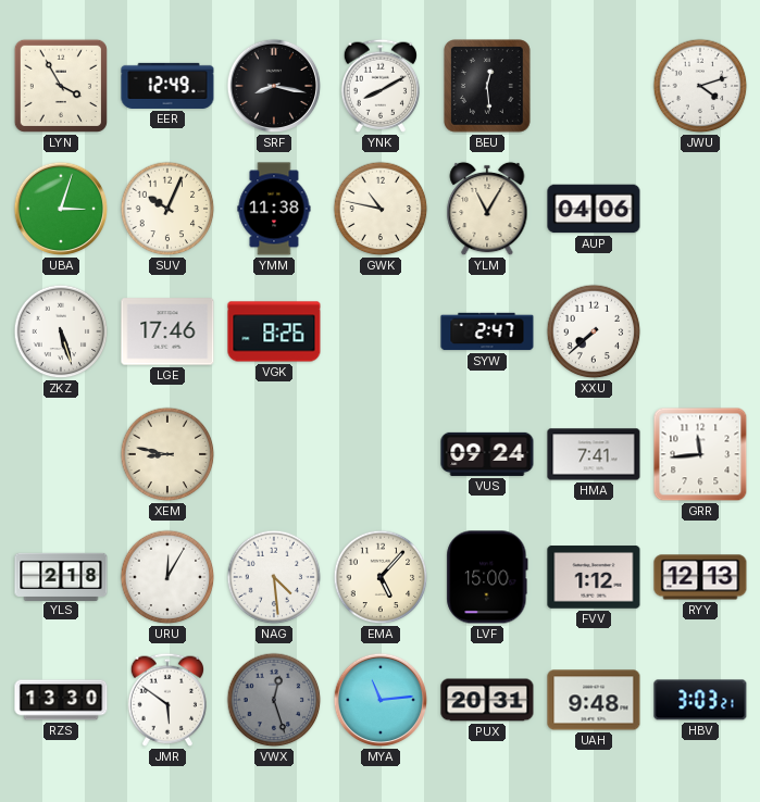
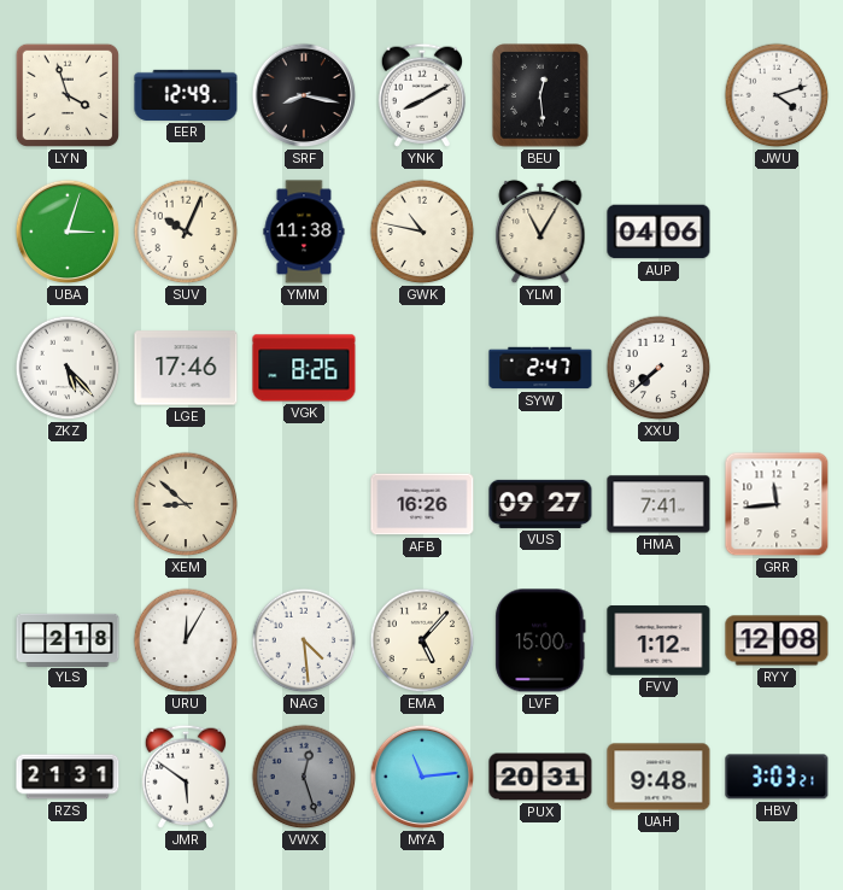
LYN: 3:55 -> 3:57
ZKZ: 5:27 -> 5:23
XEM: 8:47 -> 8:52
AFB: none -> 16:26
VUS: 09:24 -> 09:27
RYY: 12:13 -> 12:08
RZS: 13:30 -> 21:31
